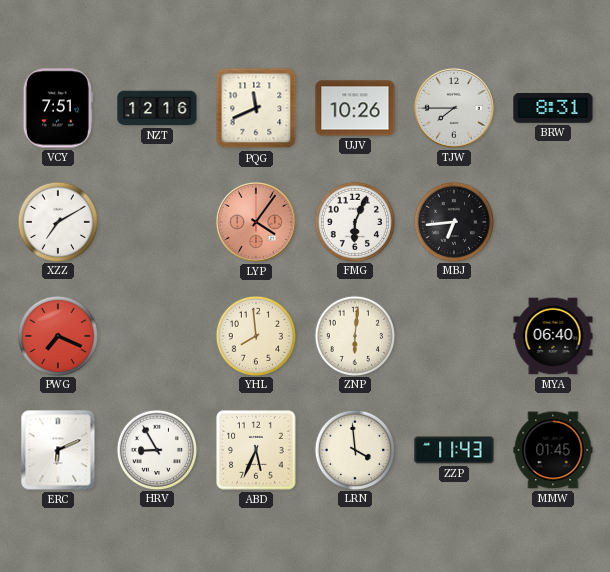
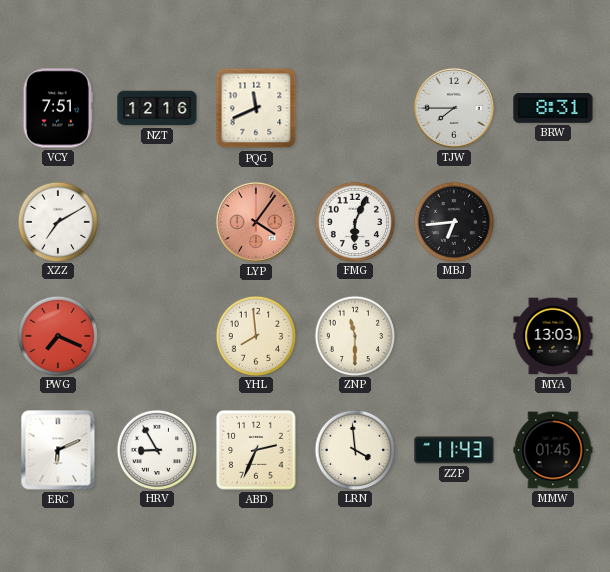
UJV: 10:26 -> none
ZNP: 6:01 -> 11:30
MYA: 06:40 -> 13:03
ABD: 5:34 -> 2:34
